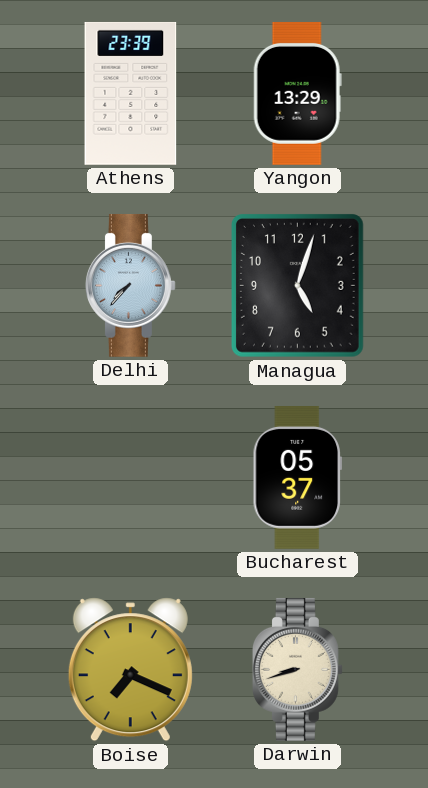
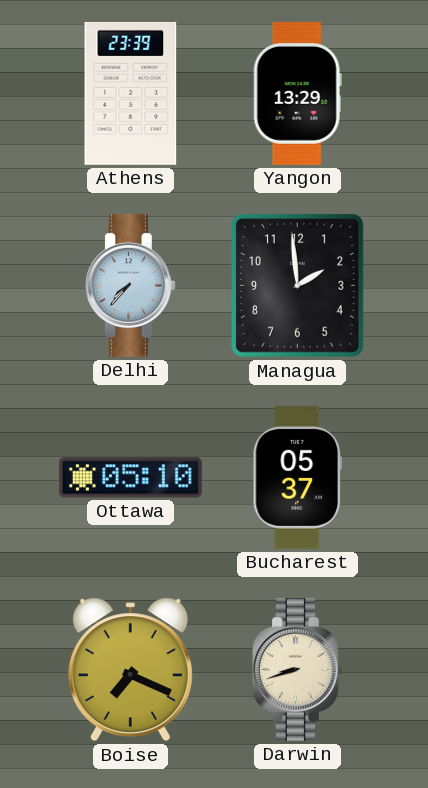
Managua: 5:03 -> 1:59
Ottawa: none -> 05:10
